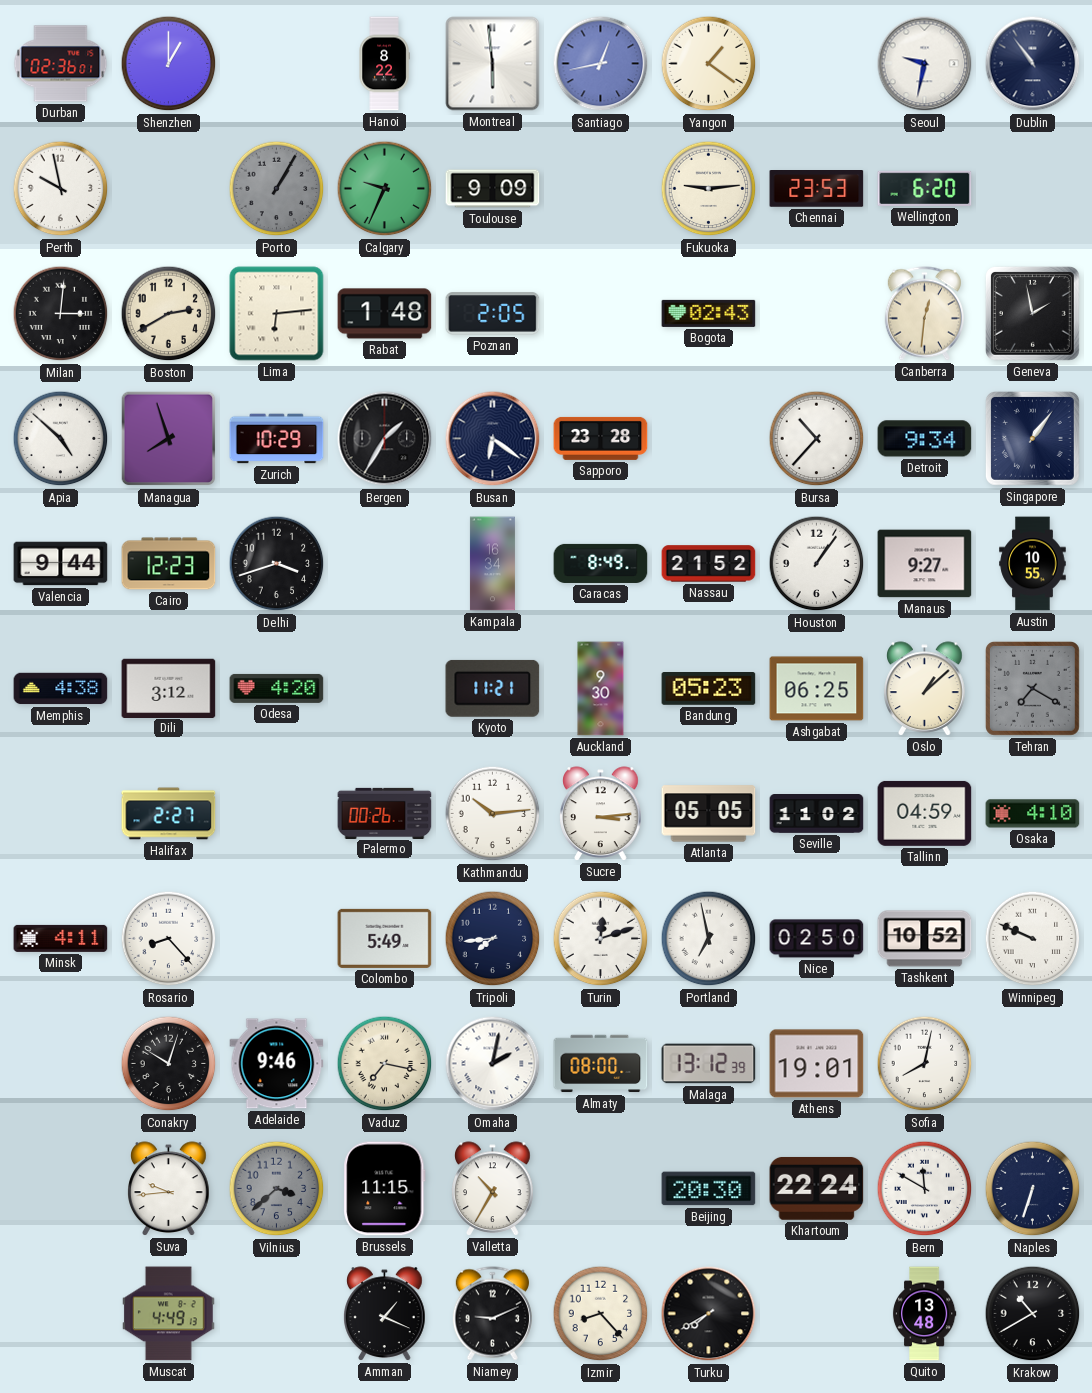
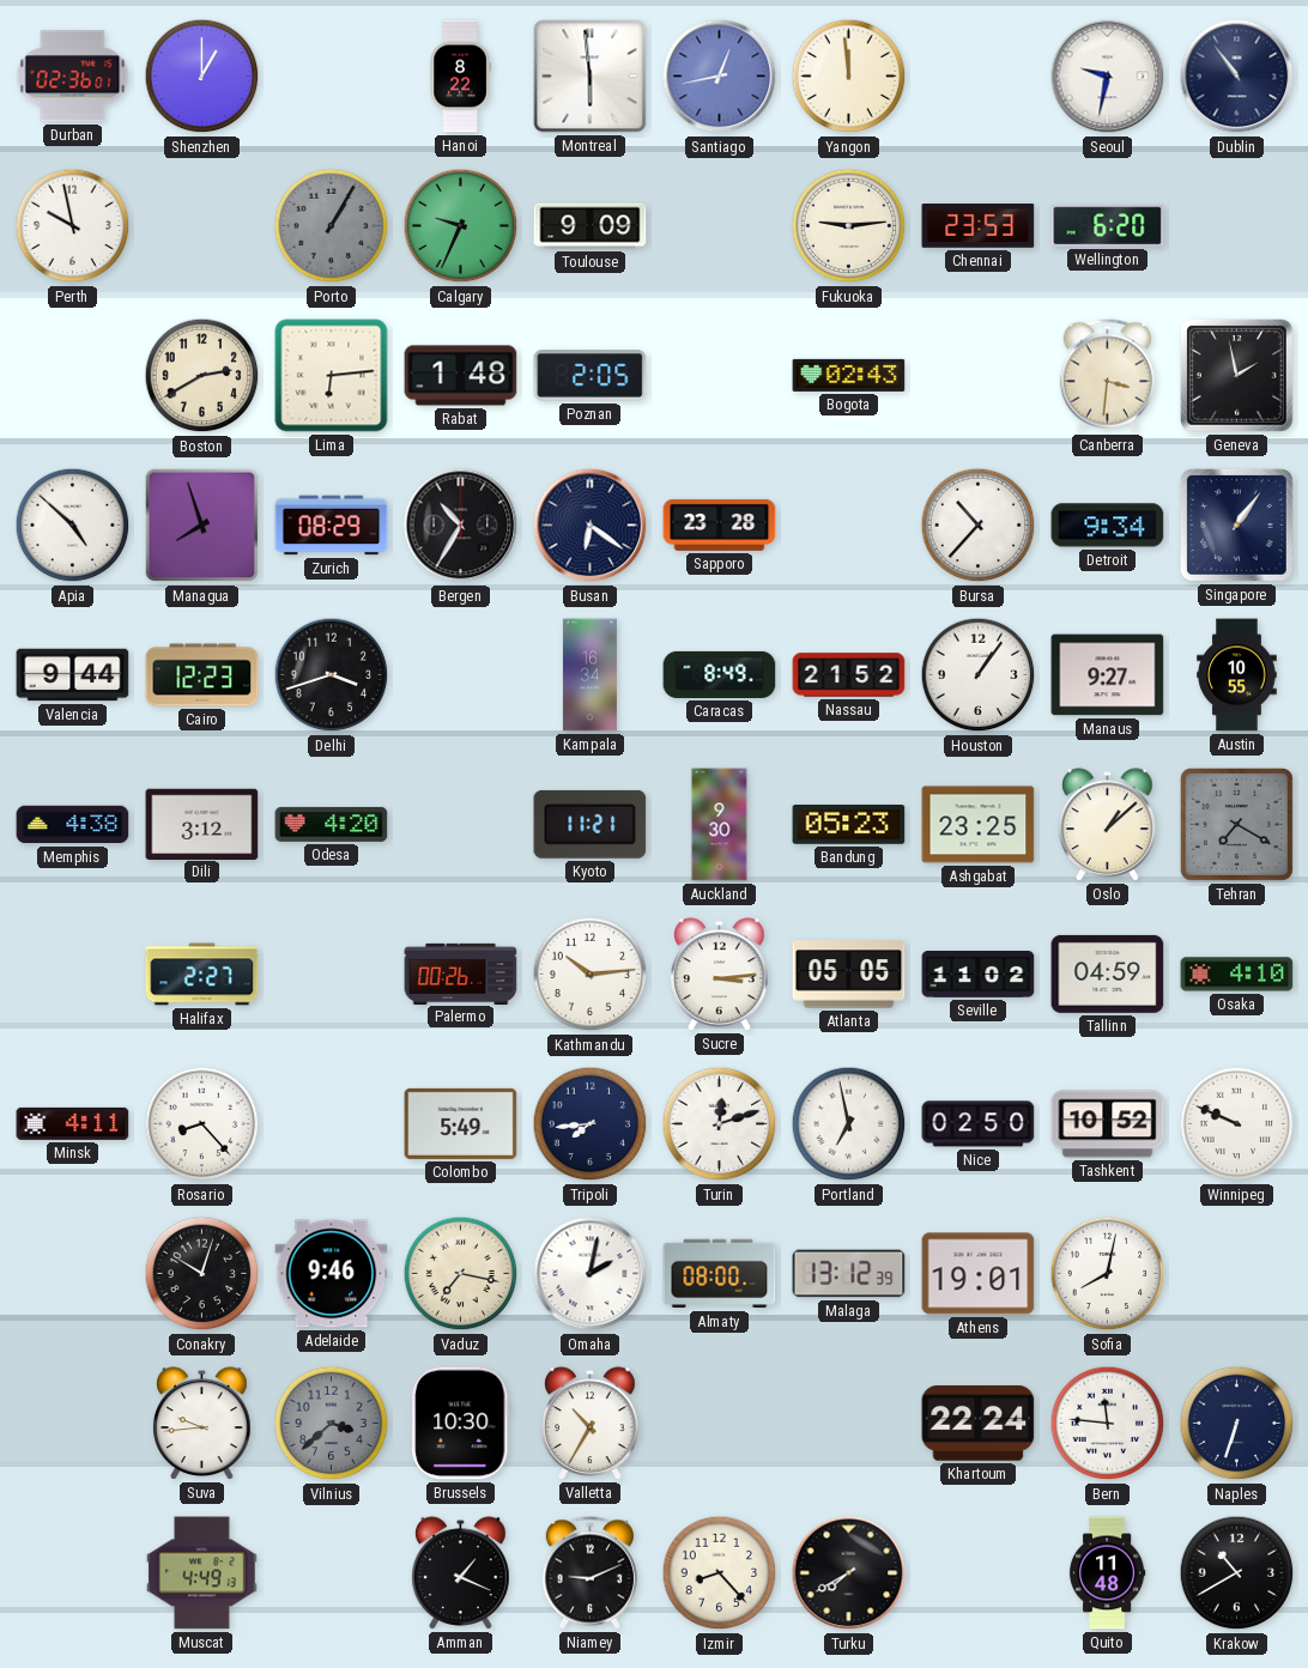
Yangon: 1:21 -> 11:59
Milan: 3:01 -> none
Canberra: 12:31 -> 3:31
Zurich: 10:29 -> 08:29
Bergen: 1:35 -> 10:35
Ashgabat: 06:25 -> 23:25
Brussels: 11:15 -> 10:30
Beijing: 20:30 -> none
Bern: 11:50 -> 11:46
Quito: 13:48 -> 11:48
